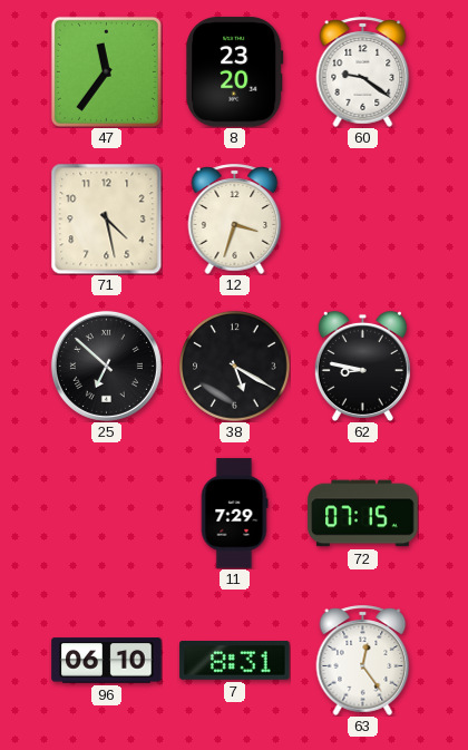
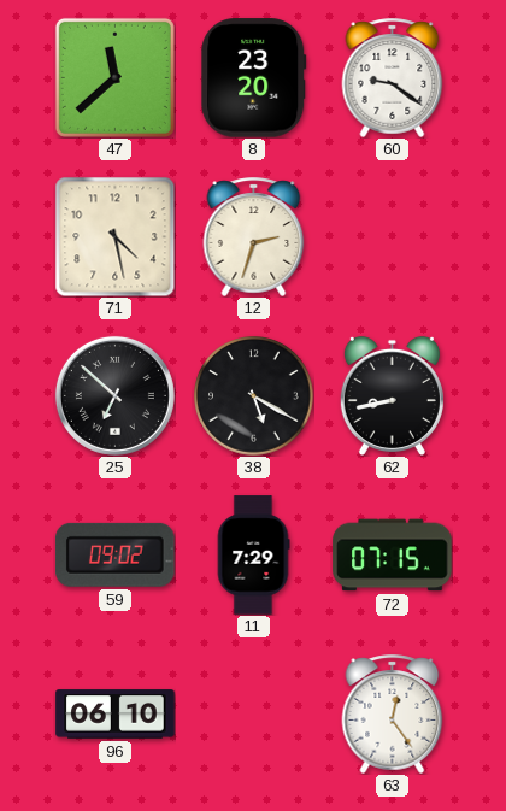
47: 11:36 -> 11:38
12: 3:33 -> 2:33
62: 8:47 -> 8:43
59: none -> 09:02
7: 8:31 -> none
